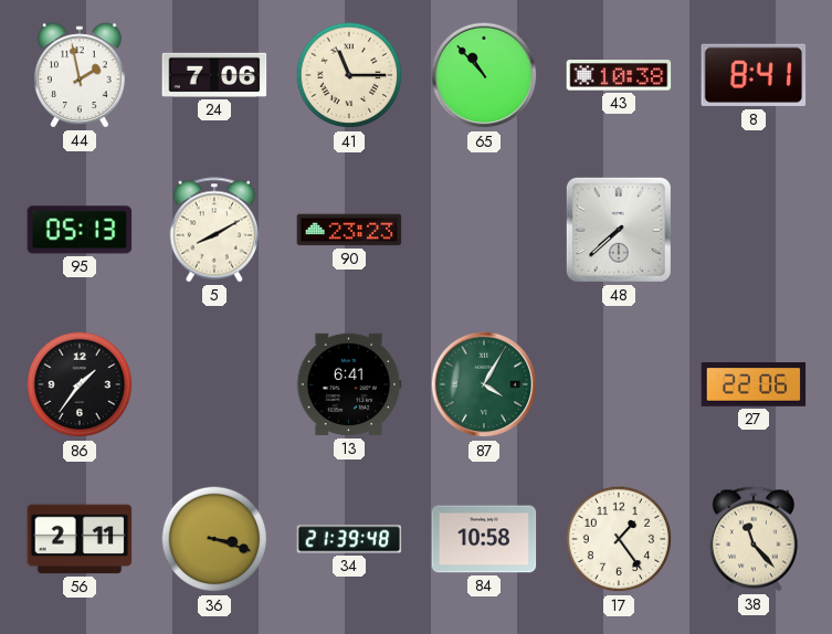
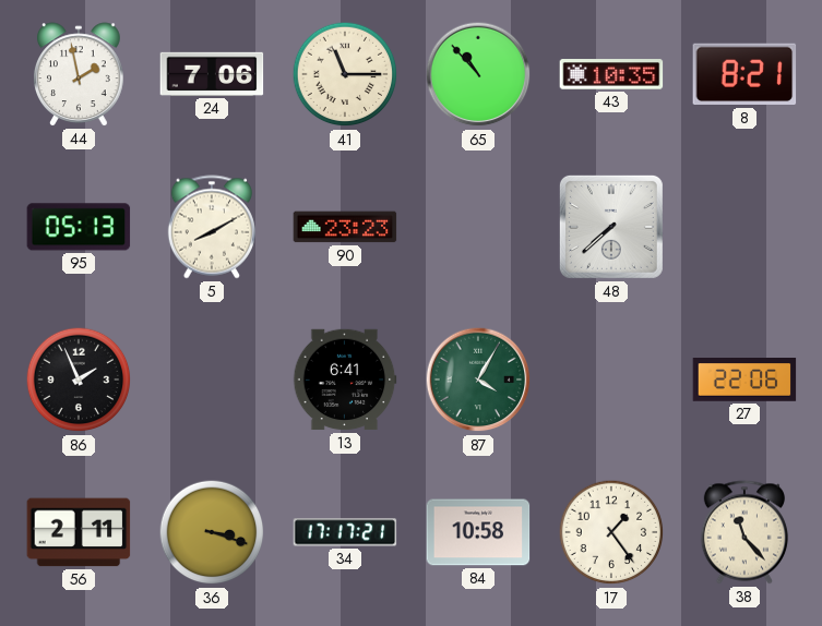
43: 10:38 -> 10:35
8: 8:41 -> 8:21
86: 1:36 -> 1:56
34: 21:39 -> 17:17
